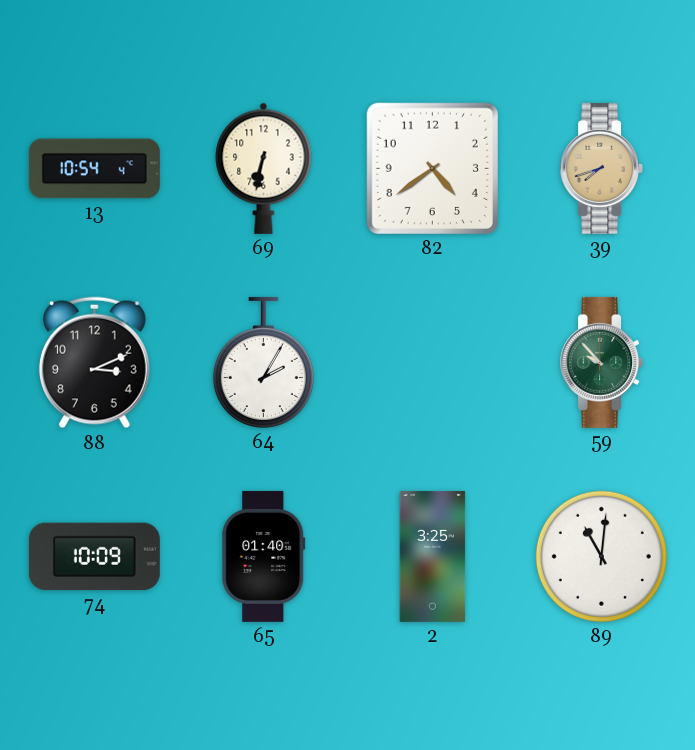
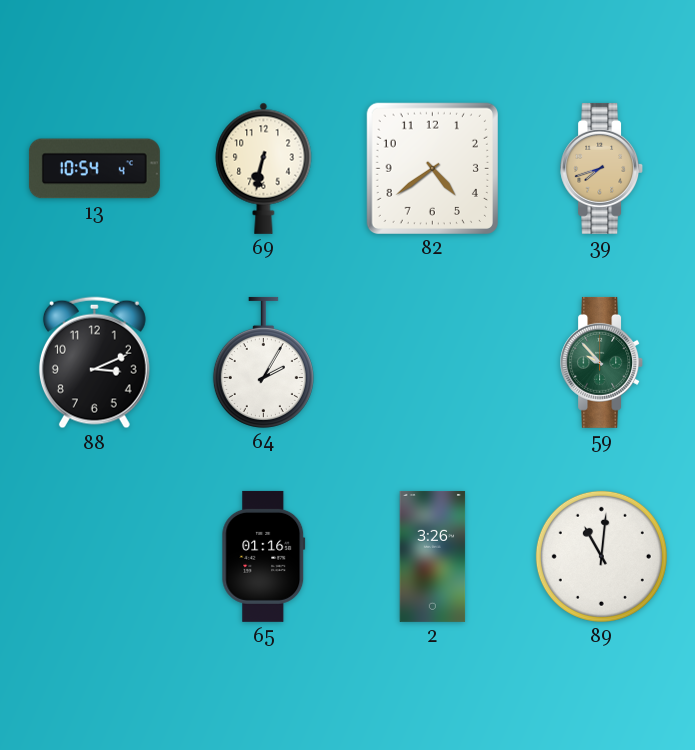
74: 10:09 -> none
65: 01:40 -> 01:16
2: 3:25 -> 3:26
